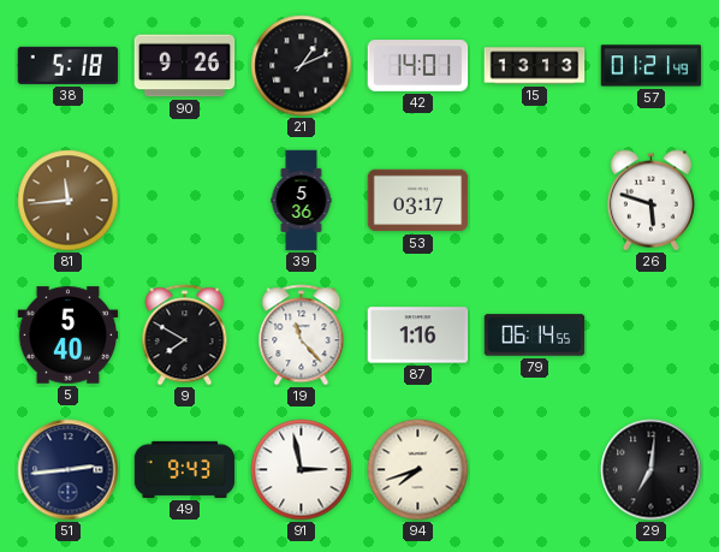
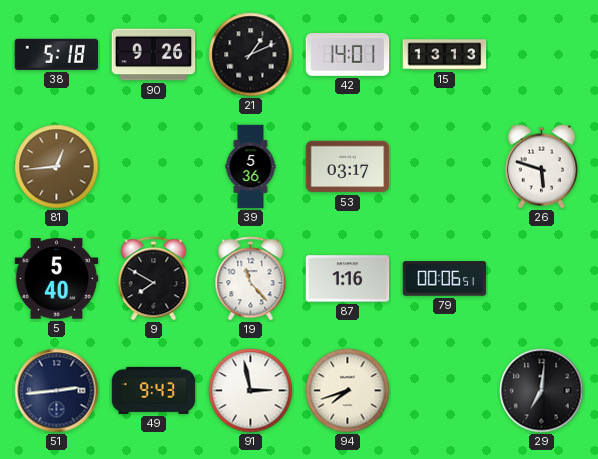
57: 01:21 -> none
81: 11:44 -> 12:44
79: 06:14 -> 00:06
